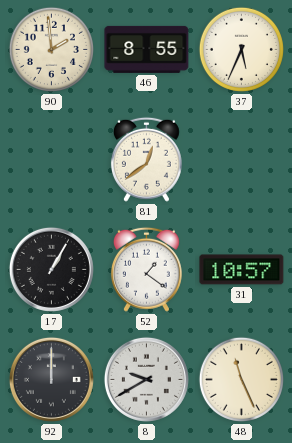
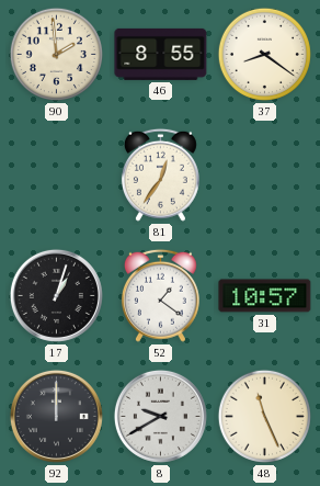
37: 5:34 -> 8:21
81: 12:39 -> 12:36
17: 1:05 -> 1:03
